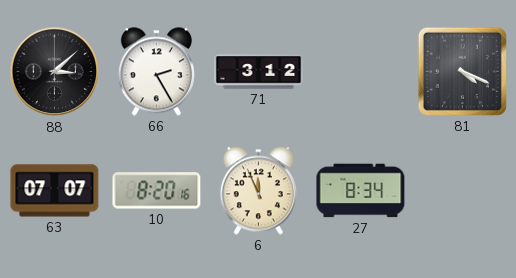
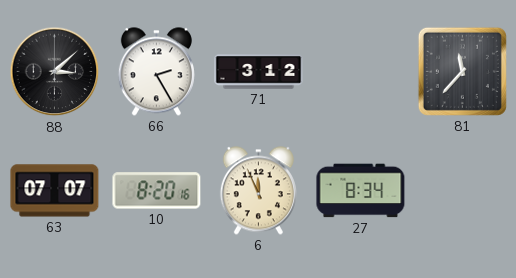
81: 4:19 -> 11:37
